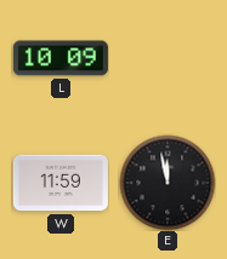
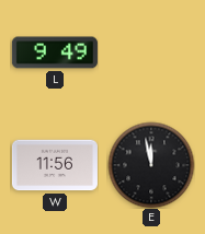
L: 10:09 -> 9:49
W: 11:59 -> 11:56
